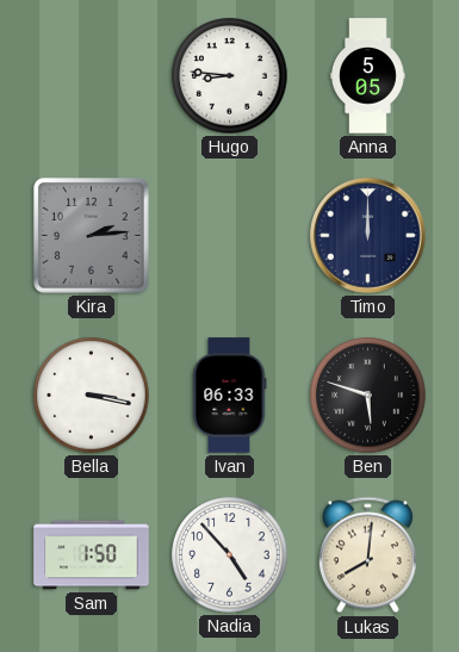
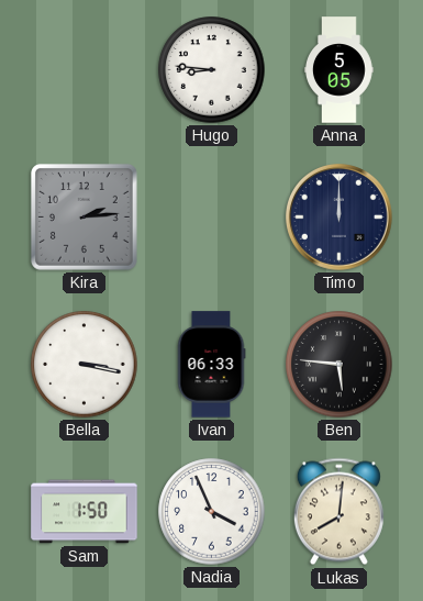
Ben: 5:48 -> 5:46
Nadia: 4:53 -> 3:56
